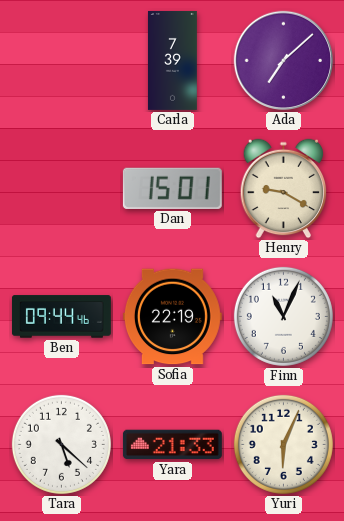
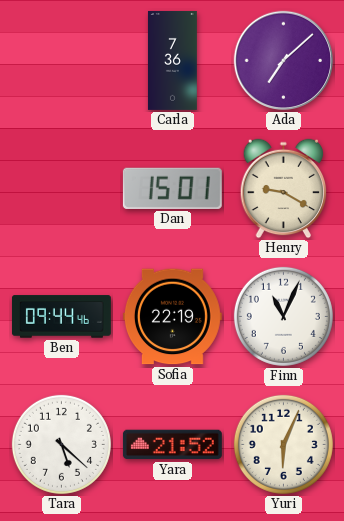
Carla: 7:39 -> 7:36
Yara: 21:33 -> 21:52
